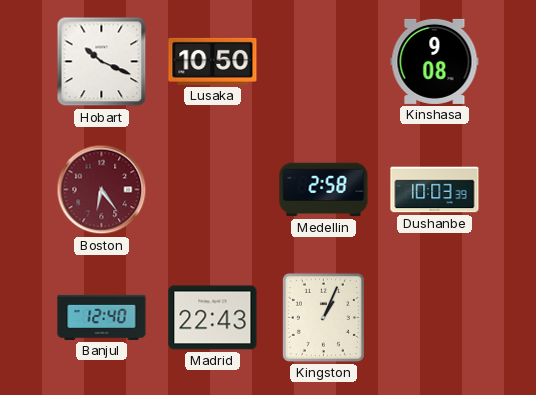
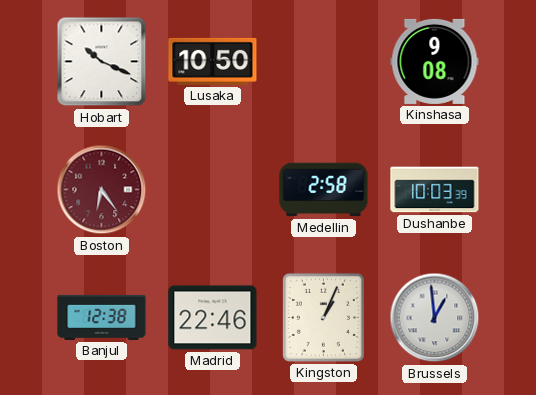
Banjul: 12:40 -> 12:38
Madrid: 22:43 -> 22:46
Brussels: none -> 12:59
